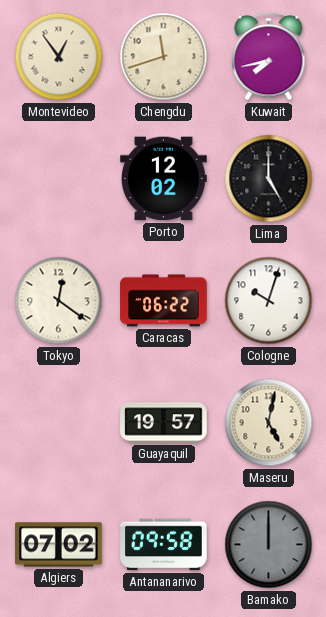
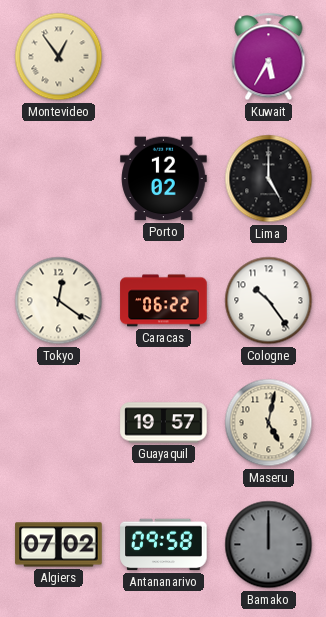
Chengdu: 11:42 -> none
Kuwait: 7:43 -> 5:35
Cologne: 10:03 -> 10:24
